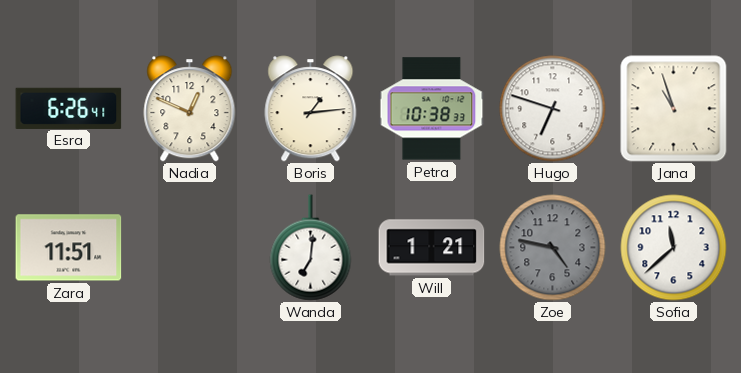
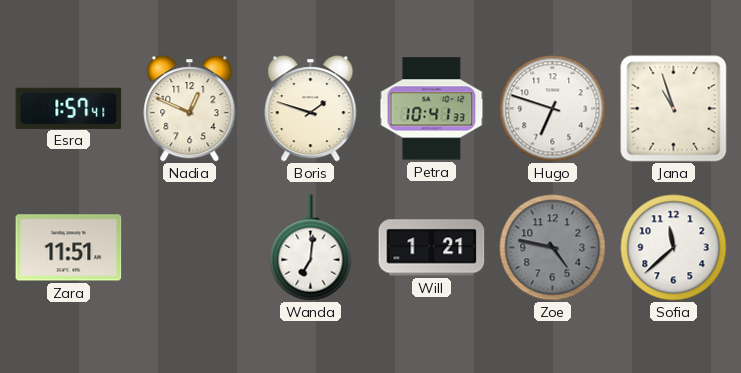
Esra: 6:26 -> 1:57
Boris: 1:14 -> 1:48
Petra: 10:38 -> 10:41
